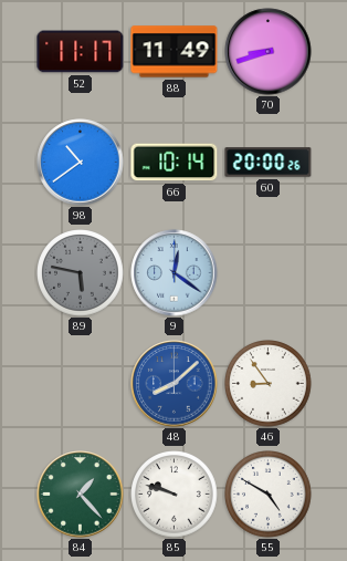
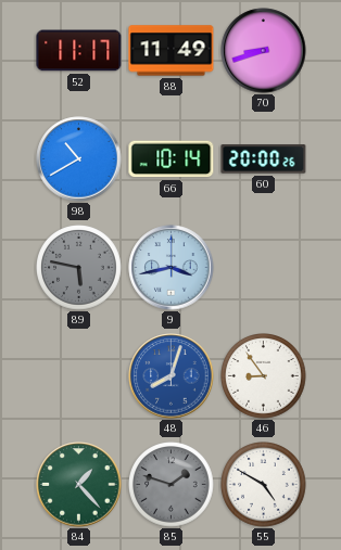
98: 10:39 -> 10:40
9: 12:21 -> 3:43
48: 8:08 -> 8:03
85: 9:48 -> 1:48
85 dial: white -> grey
